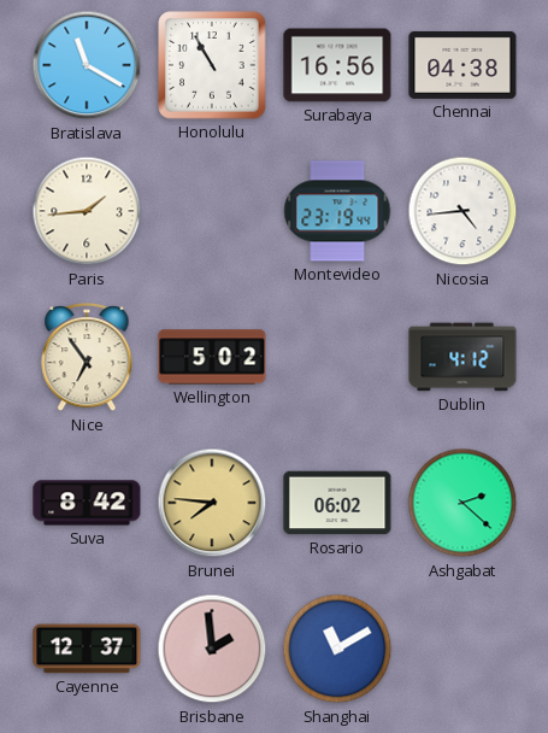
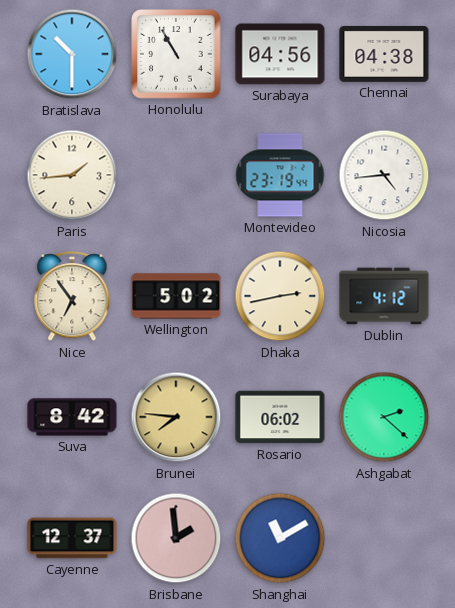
Bratislava: 11:20 -> 10:30
Surabaya: 16:56 -> 04:56
Dhaka: none -> 2:43
